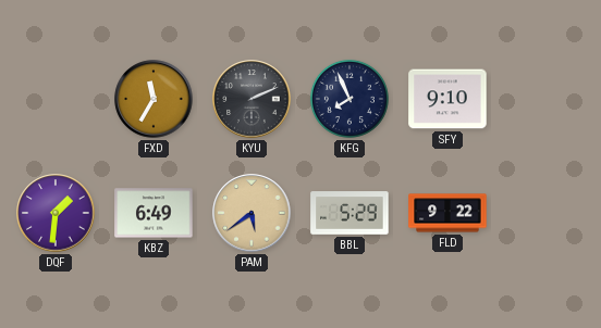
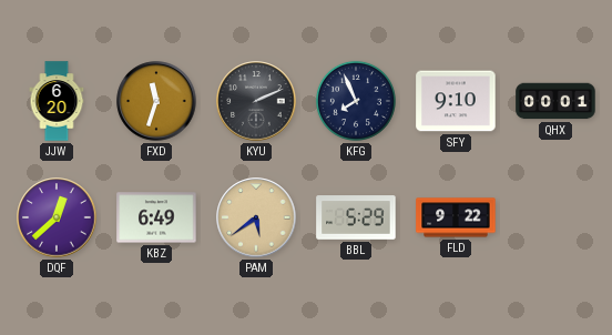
JJW: none -> 6:20
FXD: 11:35 -> 11:33
QHX: none -> 00:01
DQF: 1:31 -> 12:38
